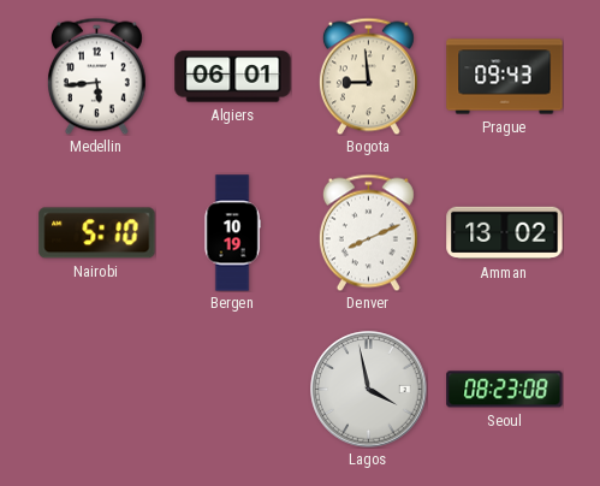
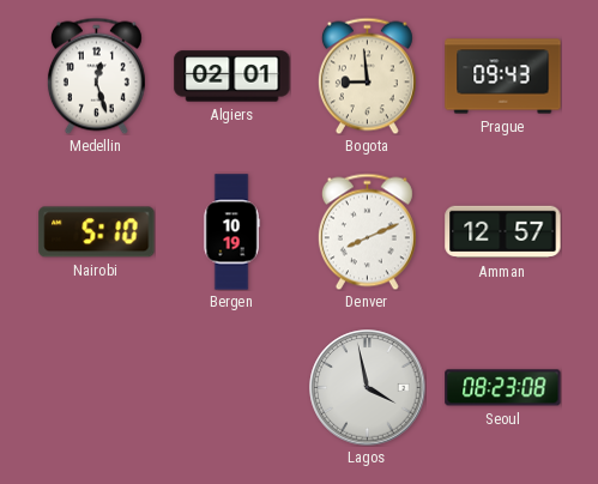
Medellin: 5:44 -> 12:27
Algiers: 06:01 -> 02:01
Amman: 13:02 -> 12:57
